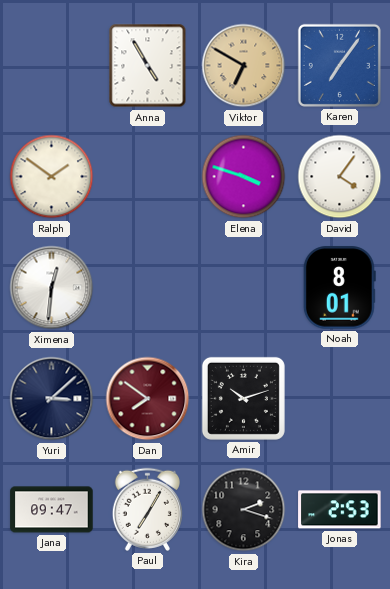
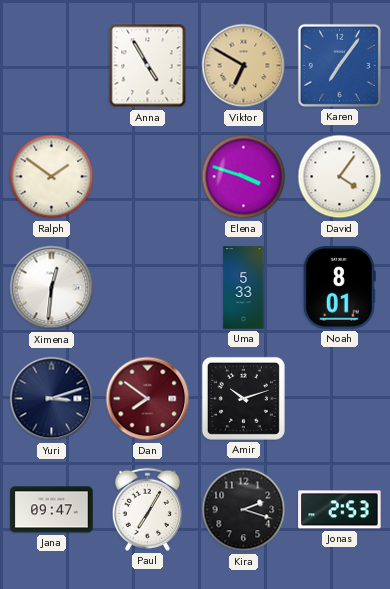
Uma: none -> 5:33
Yuri: 3:08 -> 3:12
